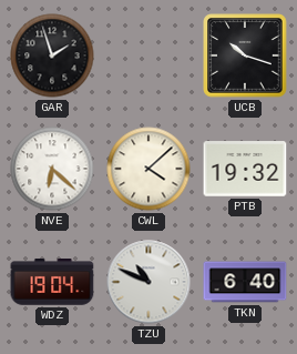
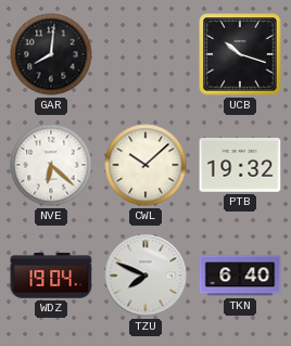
GAR: 1:57 -> 8:01
CWL: 4:08 -> 10:08
TZU: 10:49 -> 7:49
